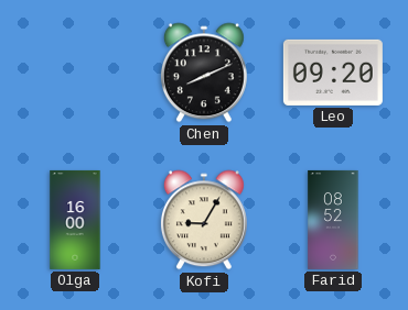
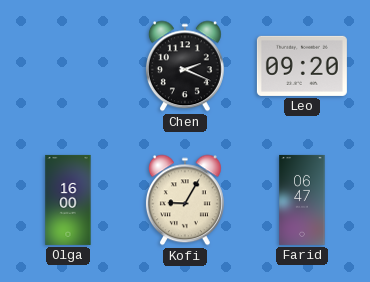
Chen: 8:11 -> 2:19
Farid: 08:52 -> 06:47
